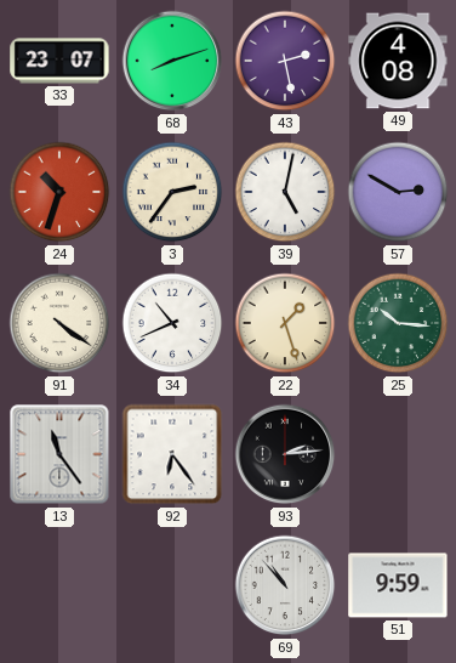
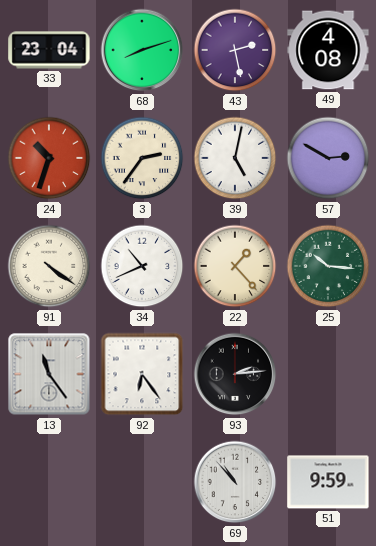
33: 23:07 -> 23:04
22: 1:27 -> 1:23
